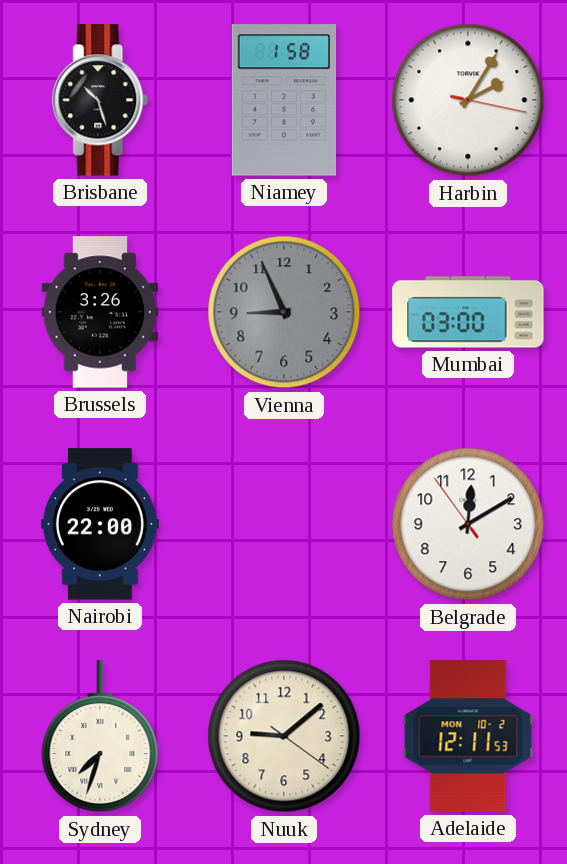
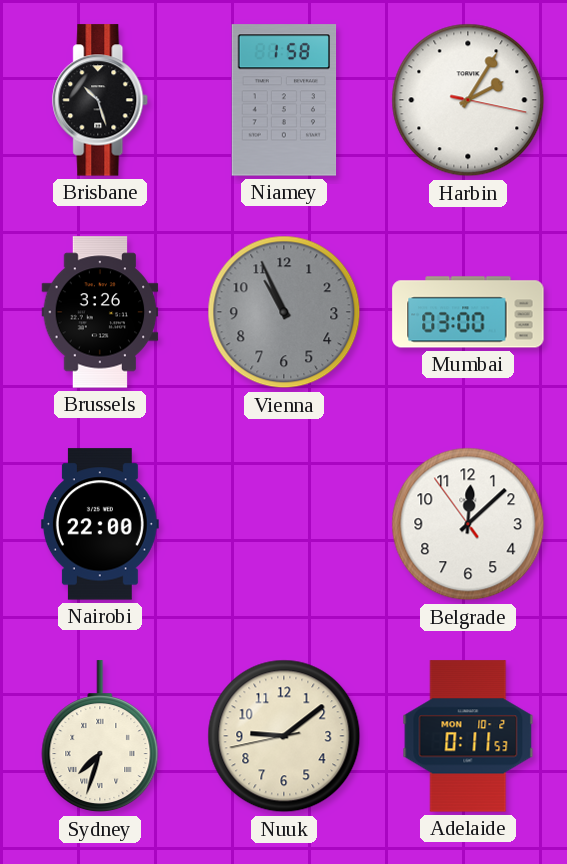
Vienna: 8:56 -> 10:56
Belgrade: 12:09 -> 12:07
Nuuk: 9:08:21 -> 9:08:43
Adelaide: 12:11 -> 0:11
